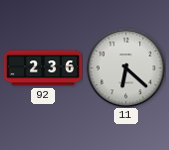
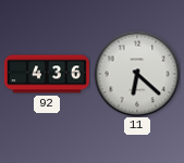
92: 2:36 -> 4:36
